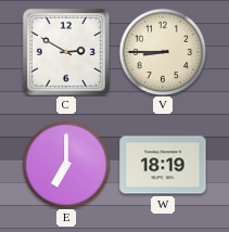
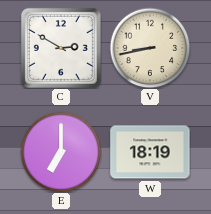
V: 8:45 -> 8:43
